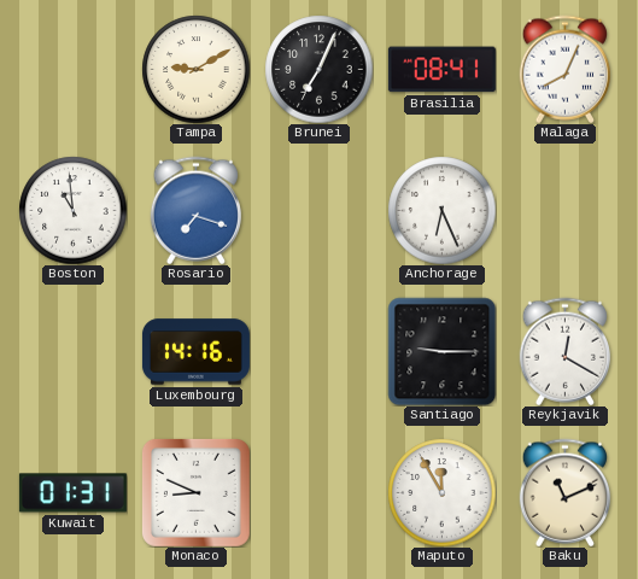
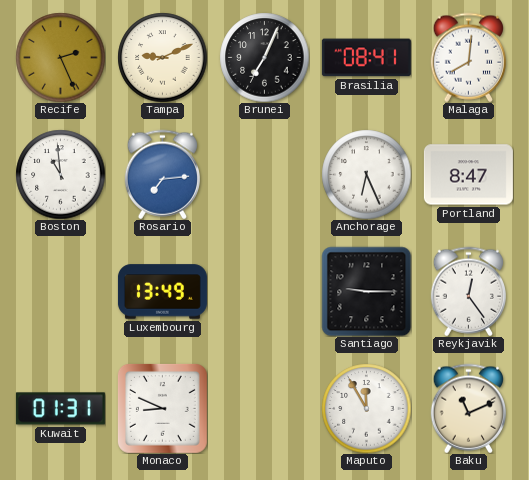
Recife: none -> 2:26
Tampa: 9:10 -> 9:11
Malaga: 8:04 -> 8:01
Rosario: 7:18 -> 7:14
Portland: none -> 8:47
Luxembourg: 14:16 -> 13:49
Reykjavik: 12:20 -> 12:24
